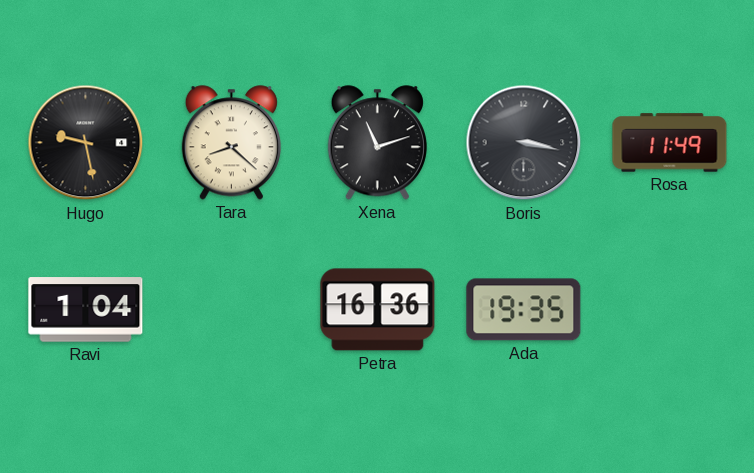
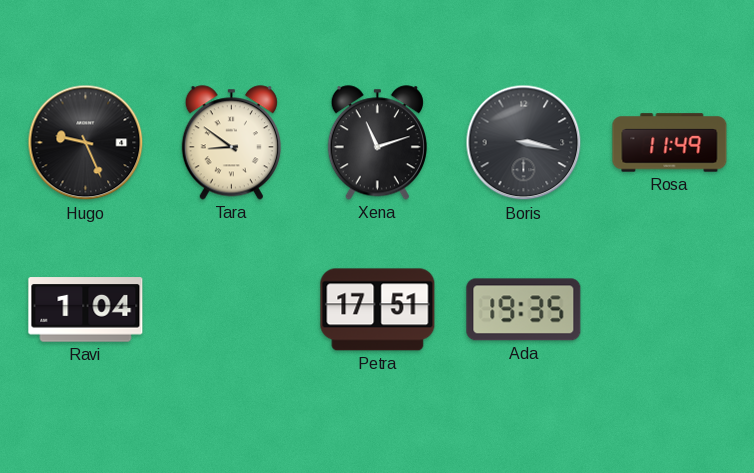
Hugo: 9:28 -> 9:26
Tara: 8:22 -> 8:51
Petra: 16:36 -> 17:51
